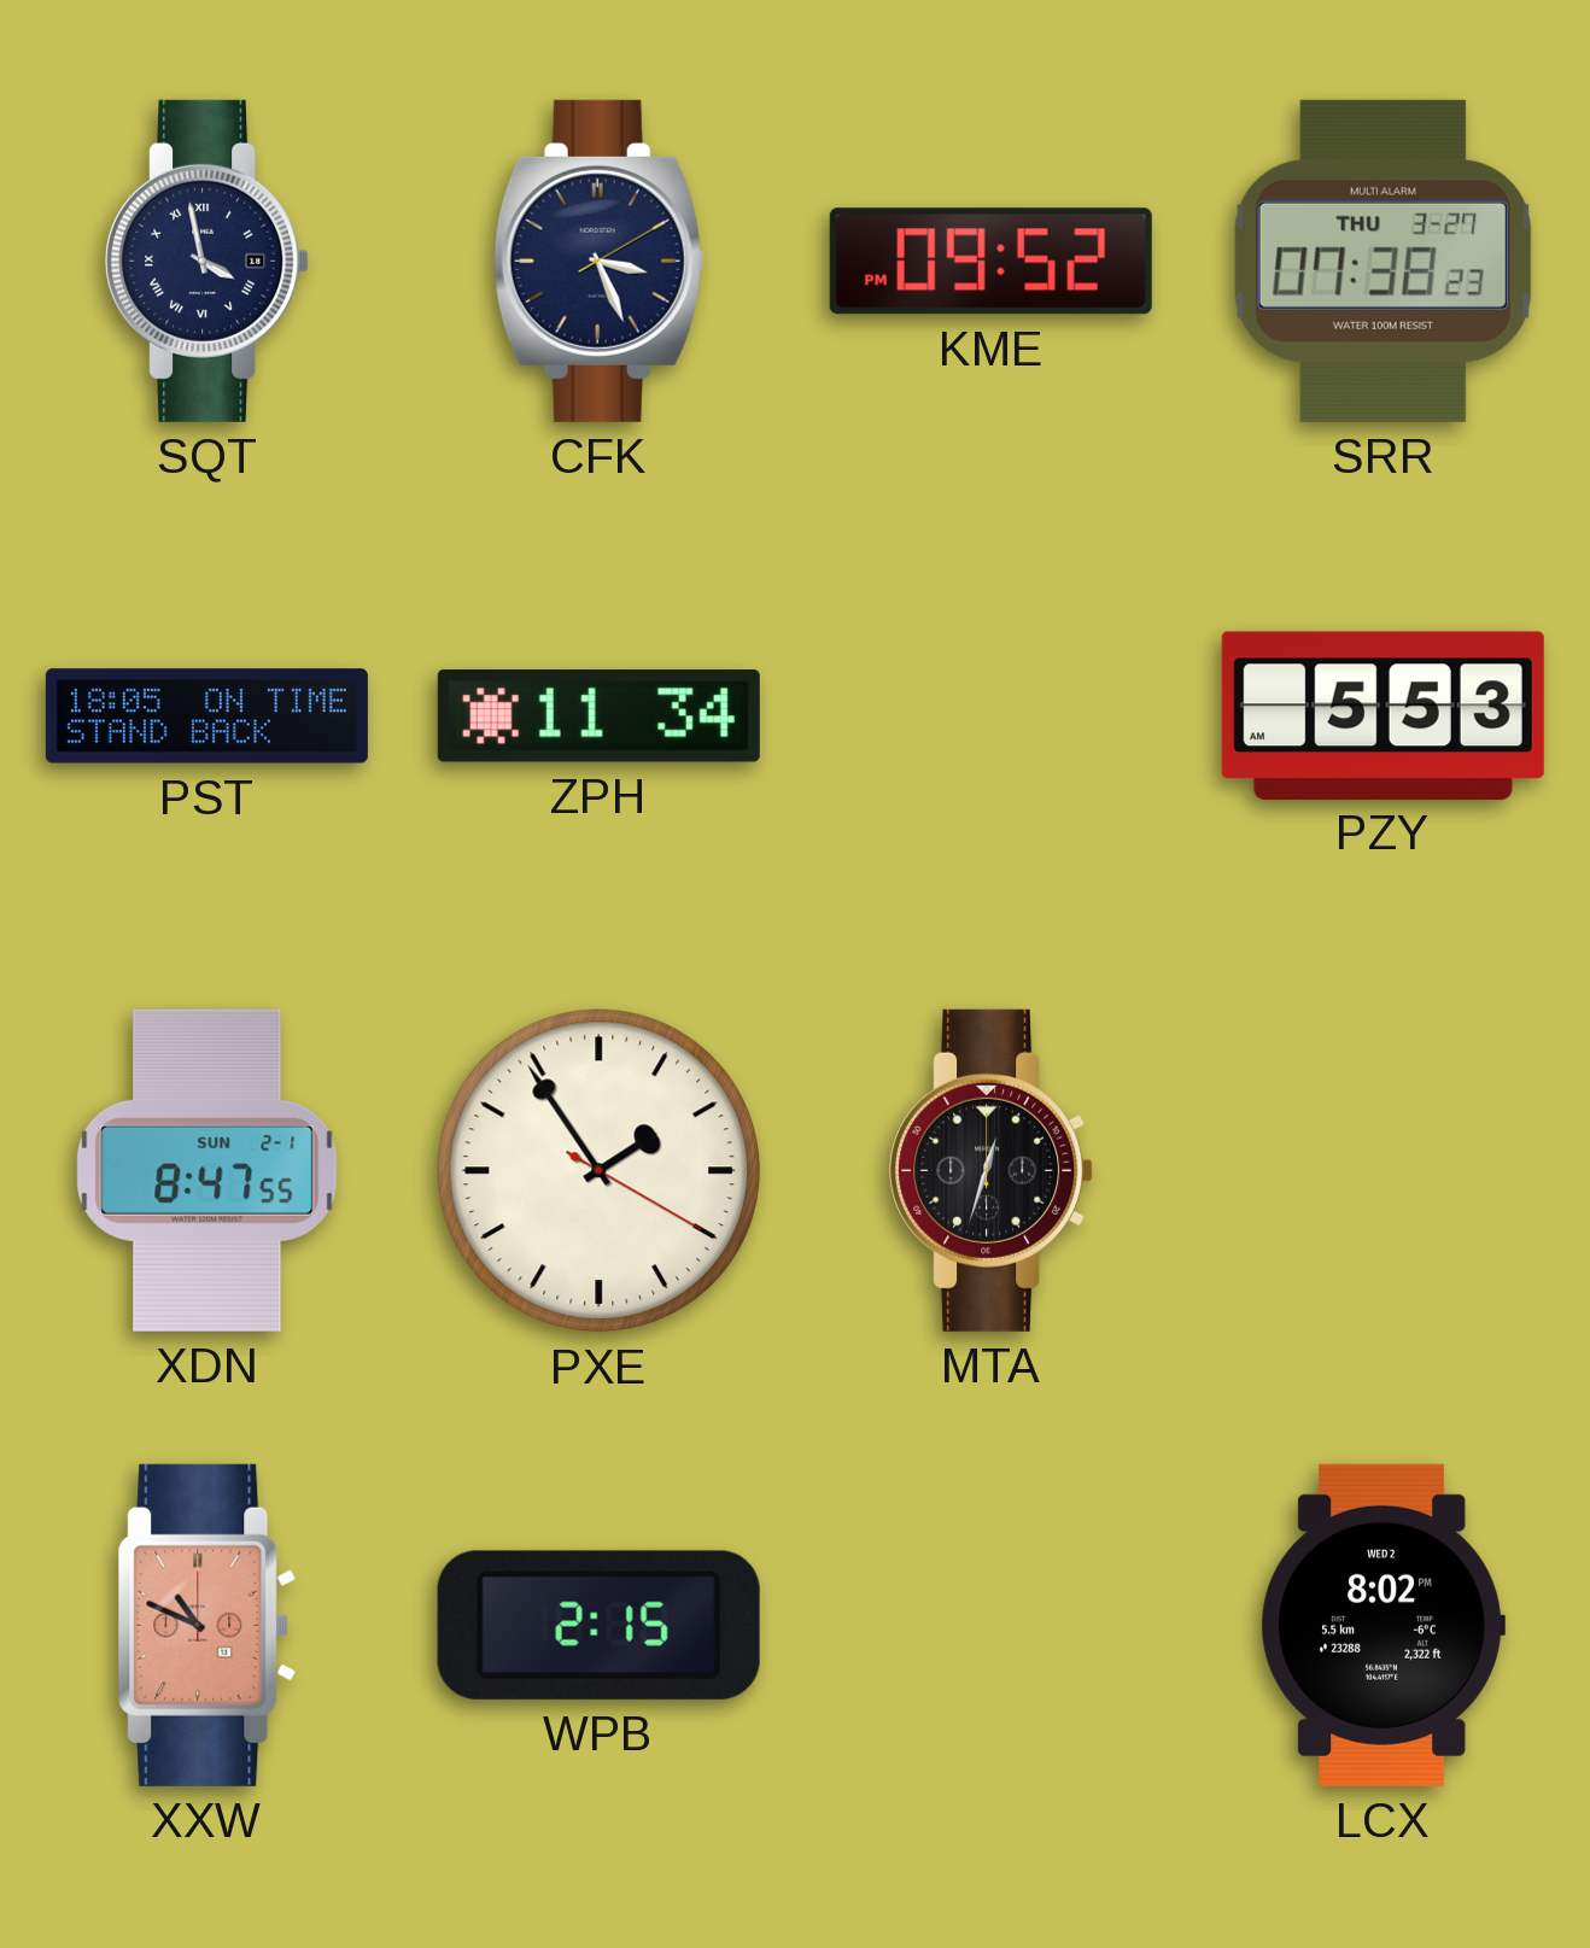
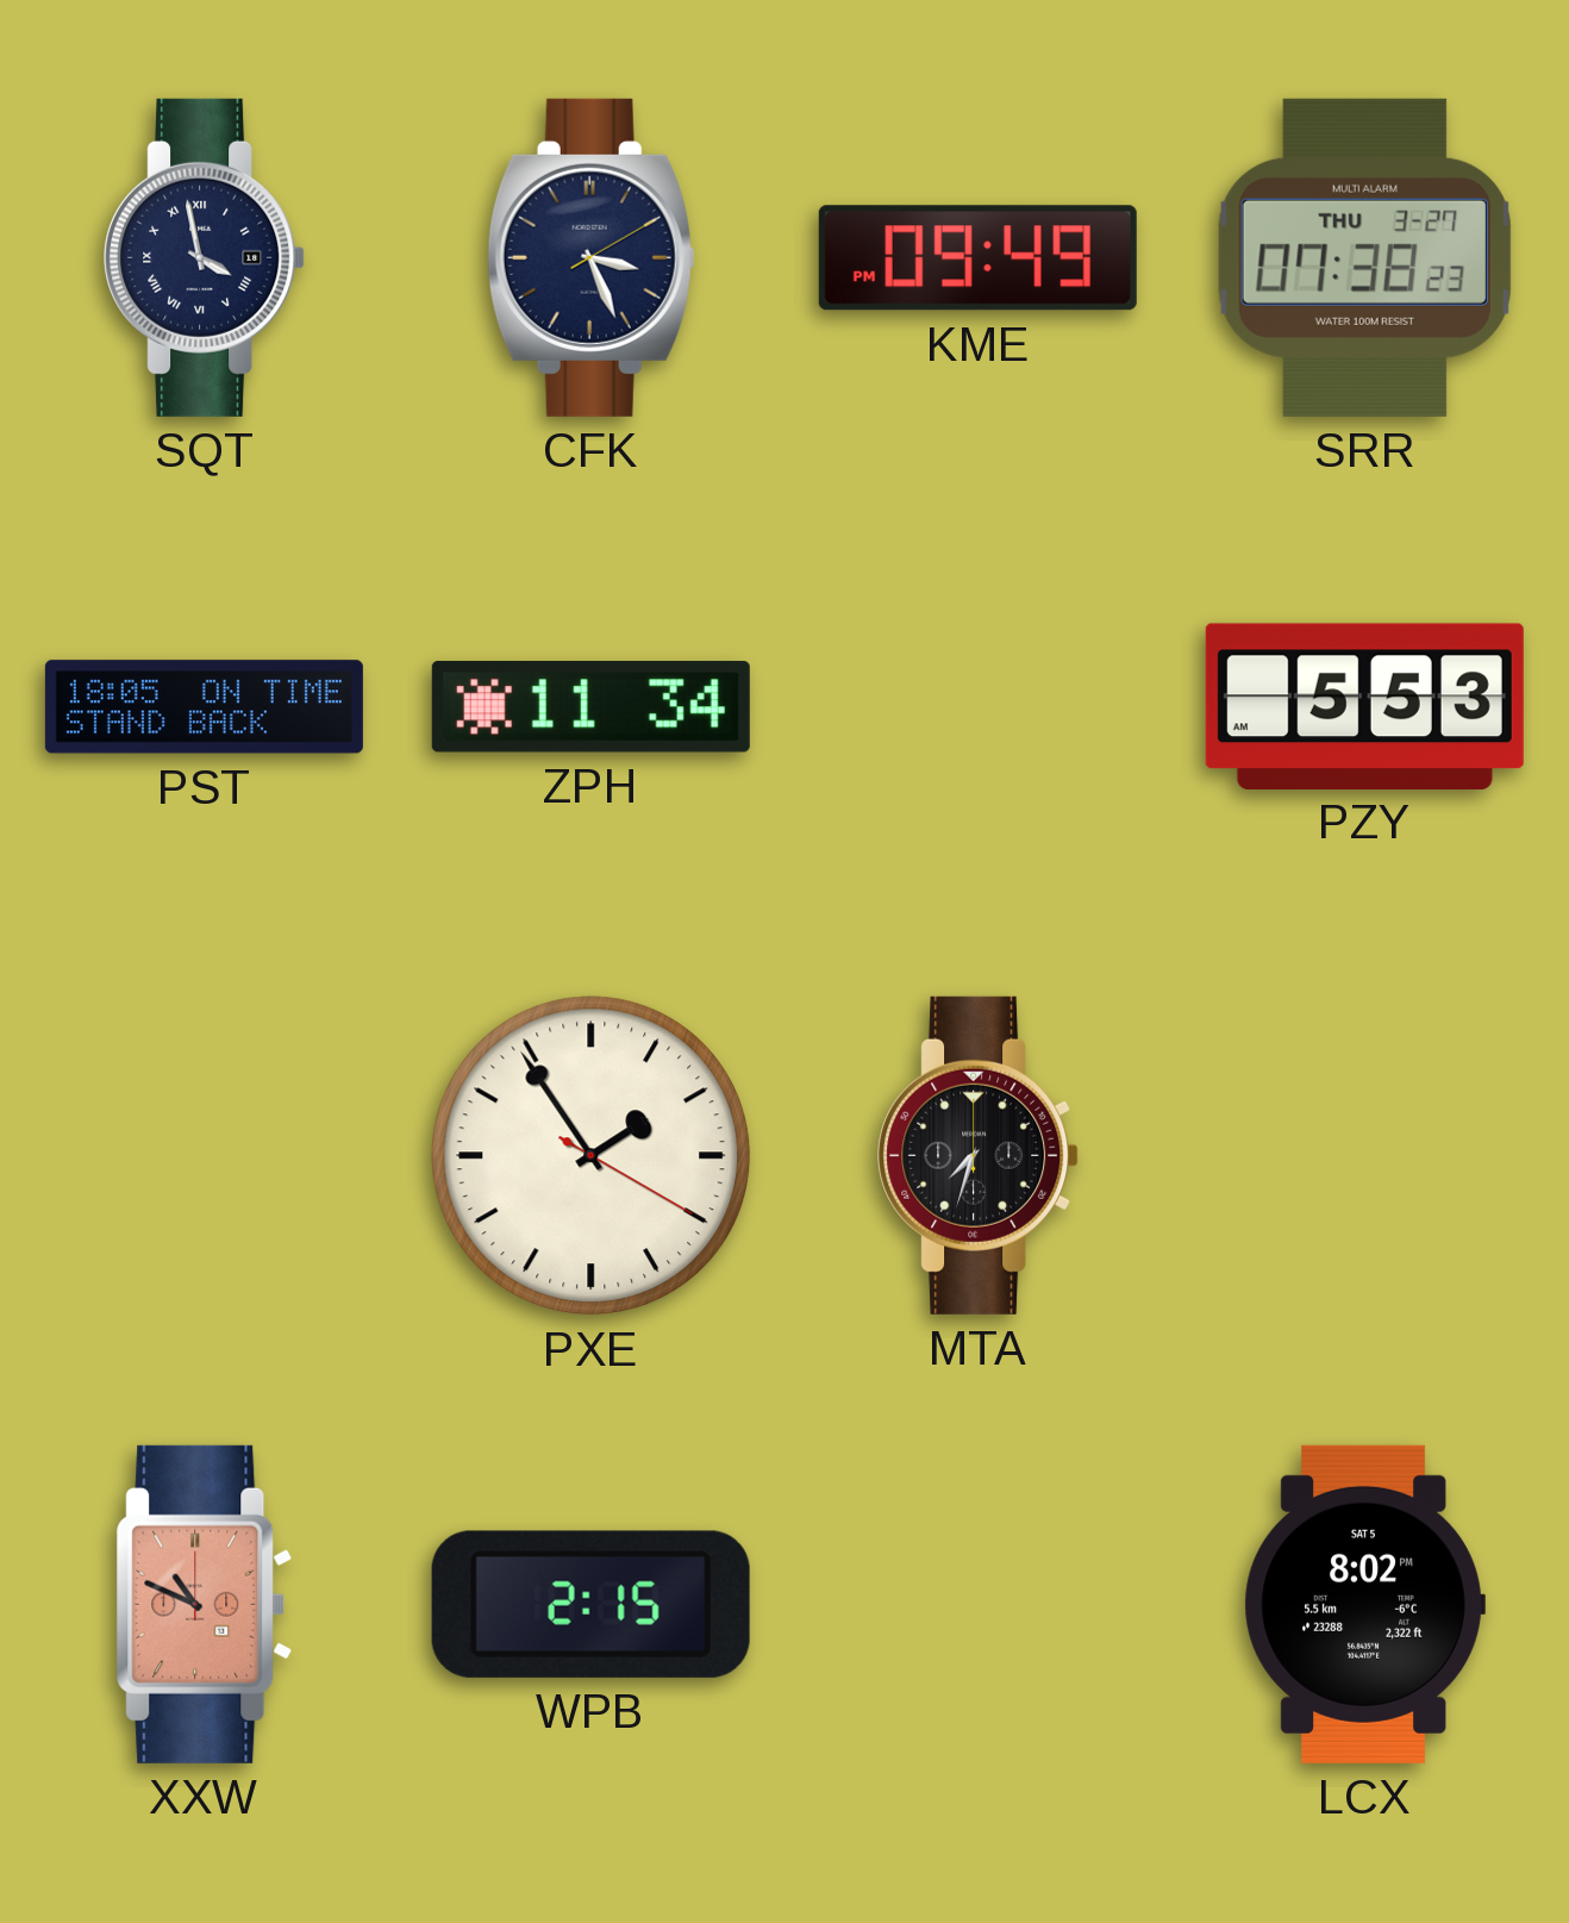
KME: 09:52 -> 09:49
XDN: 8:47 -> none
MTA: 12:33 -> 7:33
LCX date: WED 2 -> SAT 5
